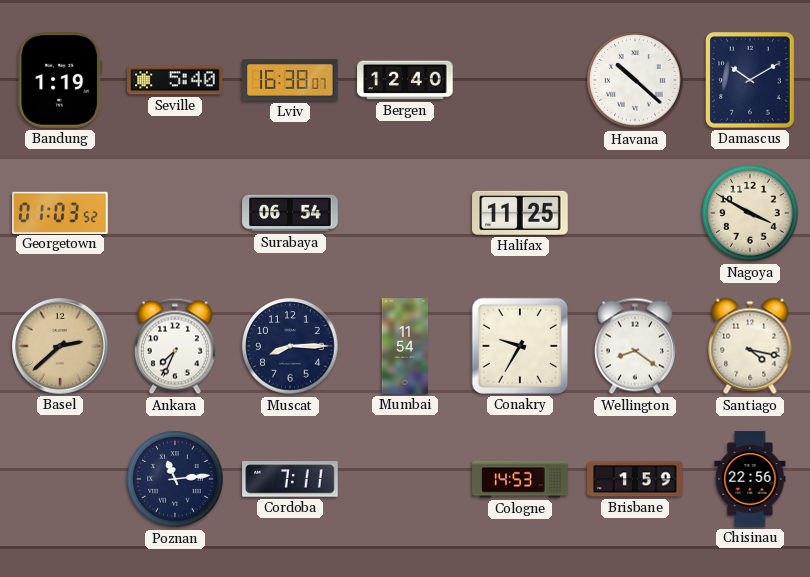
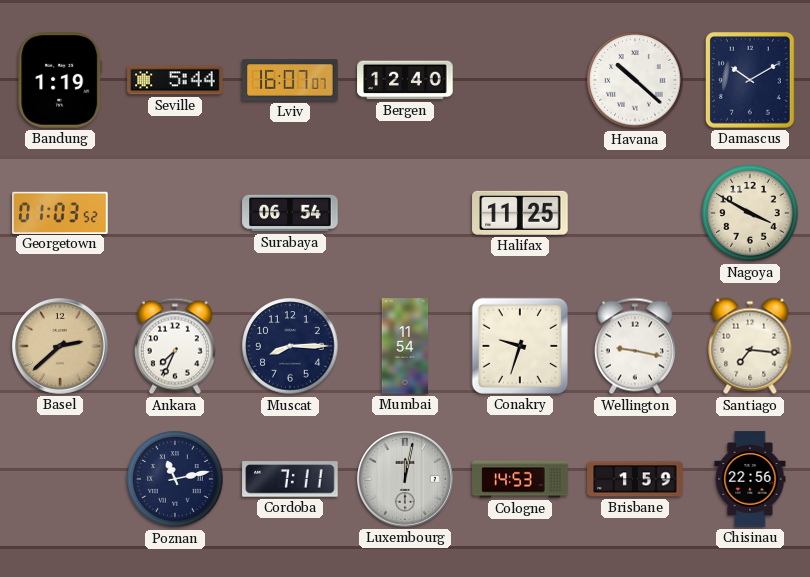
Seville: 5:40 -> 5:44
Lviv: 16:38 -> 16:07
Conakry: 9:35 -> 9:33
Wellington: 8:21 -> 9:17
Santiago: 4:17 -> 7:16
Poznan: 11:14 -> 11:13
Luxembourg: none -> 12:02
